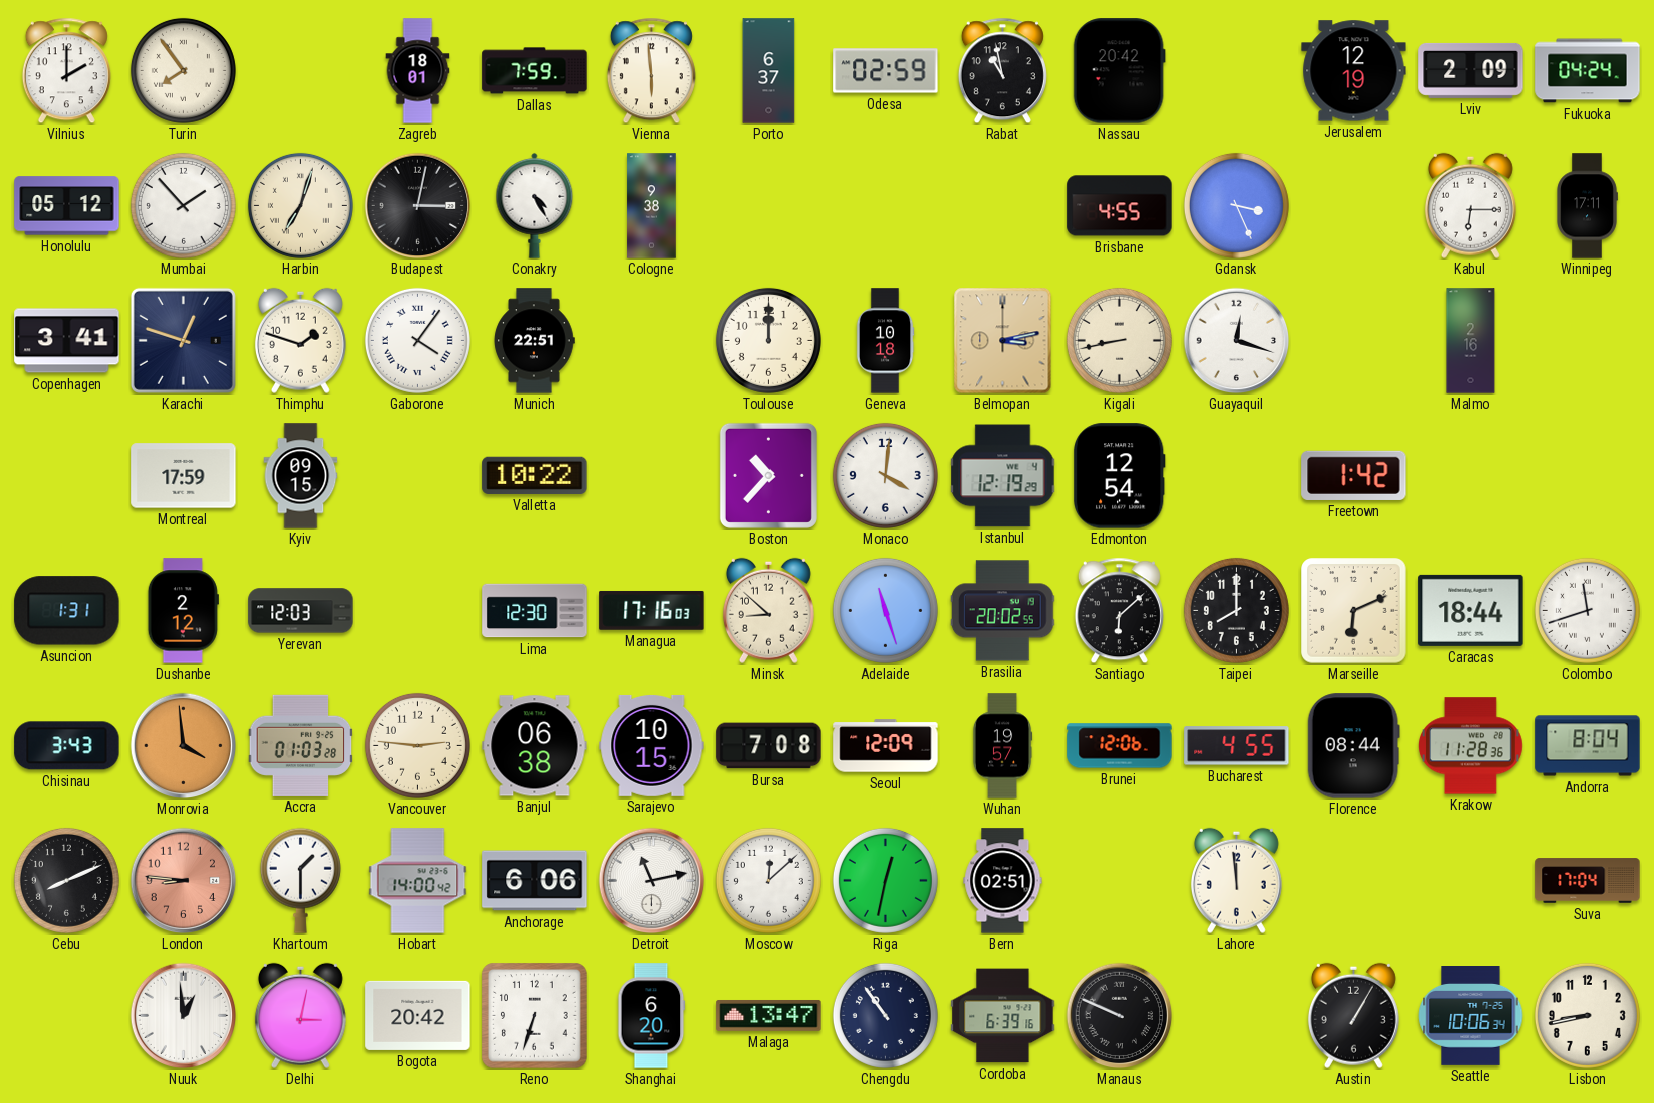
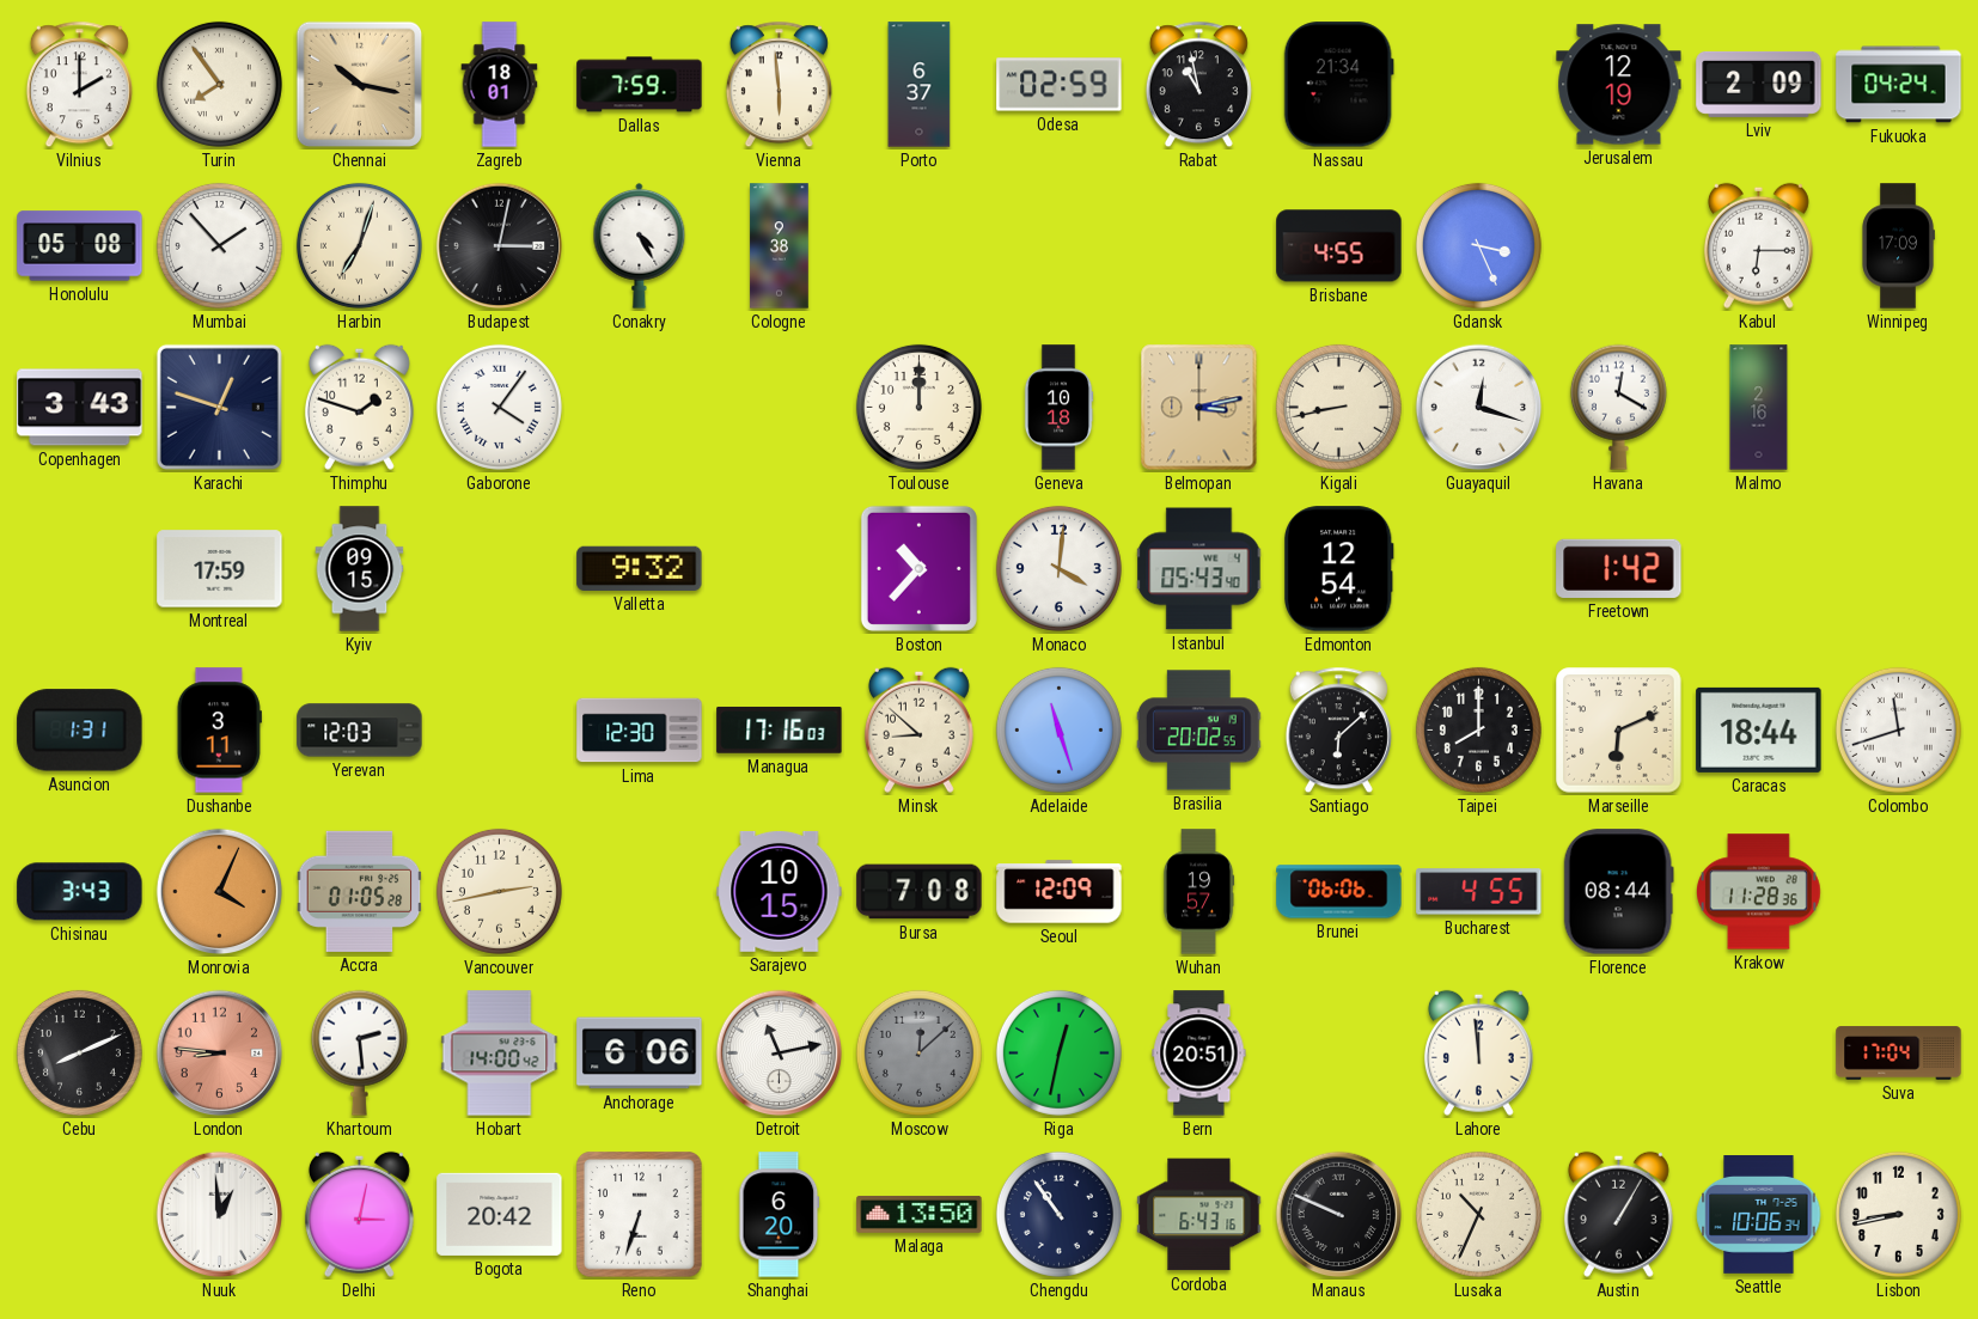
Chennai: none -> 10:17
Nassau: 20:42 -> 21:34
Honolulu: 05:12 -> 05:08
Winnipeg: 17:11 -> 17:09
Copenhagen: 3:41 -> 3:43
Munich: 22:51 -> none
Havana: none -> 12:20
Valletta: 10:22 -> 9:32
Istanbul: 12:19 -> 05:43
Dushanbe: 2:12 -> 3:11
Monrovia: 3:59 -> 4:04
Accra: 01:03 -> 01:05
Vancouver: 2:46 -> 2:43
Banjul: 06:38 -> none
Brunei: 12:06 -> 06:06
Andorra: 8:04 -> none
Khartoum: 1:30 -> 2:29
Moscow dial: white -> grey
Bern: 02:51 -> 20:51
Malaga: 13:47 -> 13:50
Cordoba: 6:39 -> 6:43
Lusaka: none -> 10:34
